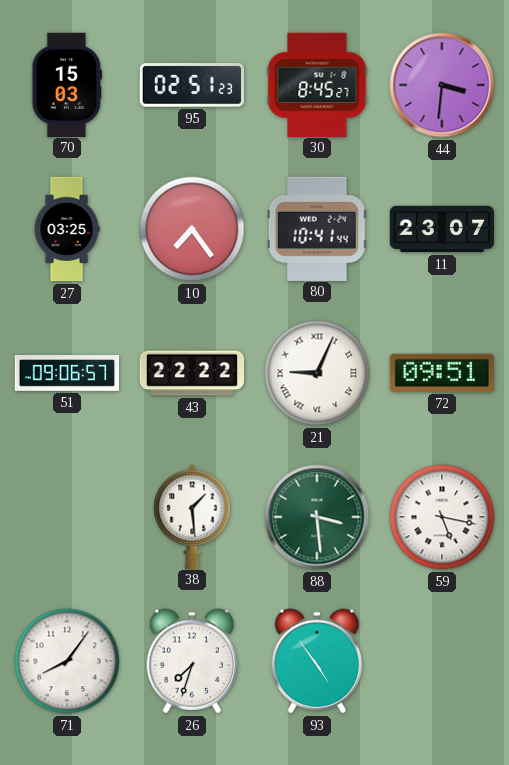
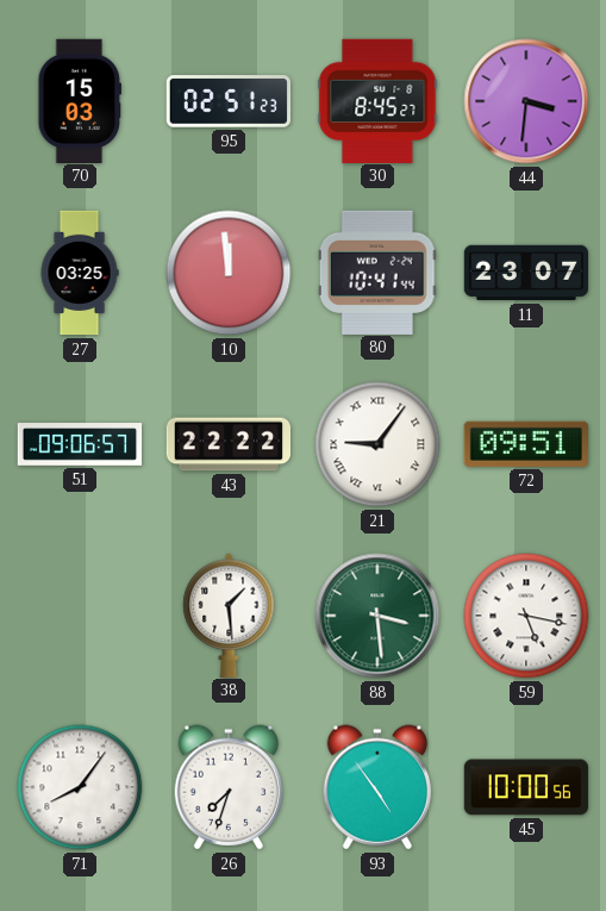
10: 7:24 -> 11:59
21: 9:04 -> 9:06
45: none -> 10:00
